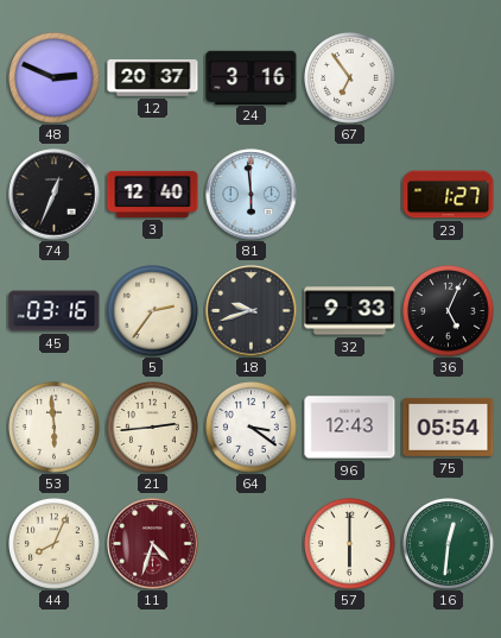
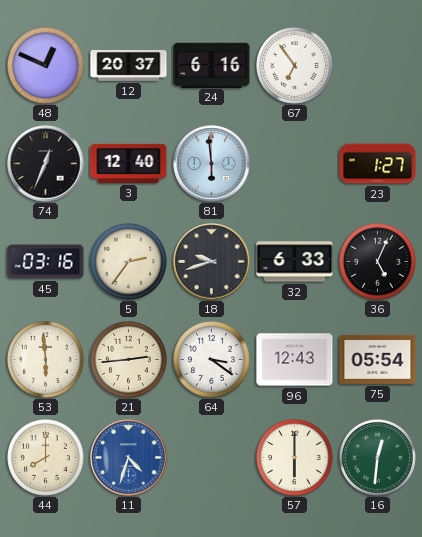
48: 2:49 -> 12:49
24: 3:16 -> 6:16
32: 9:33 -> 6:33
44: 8:04 -> 8:00
11 dial: burgundy -> blue
